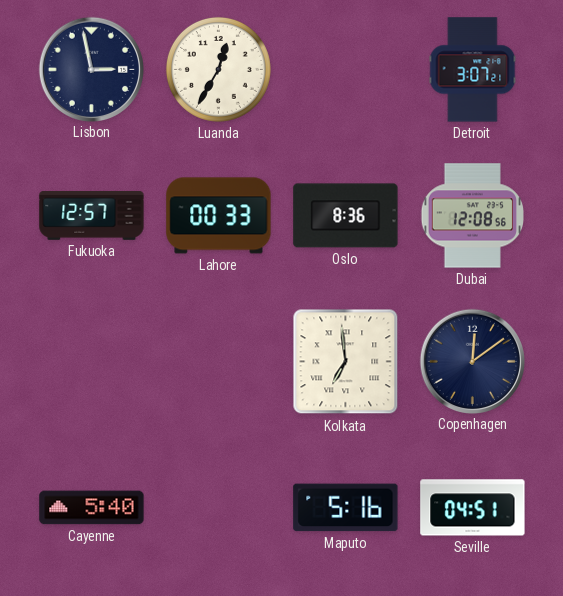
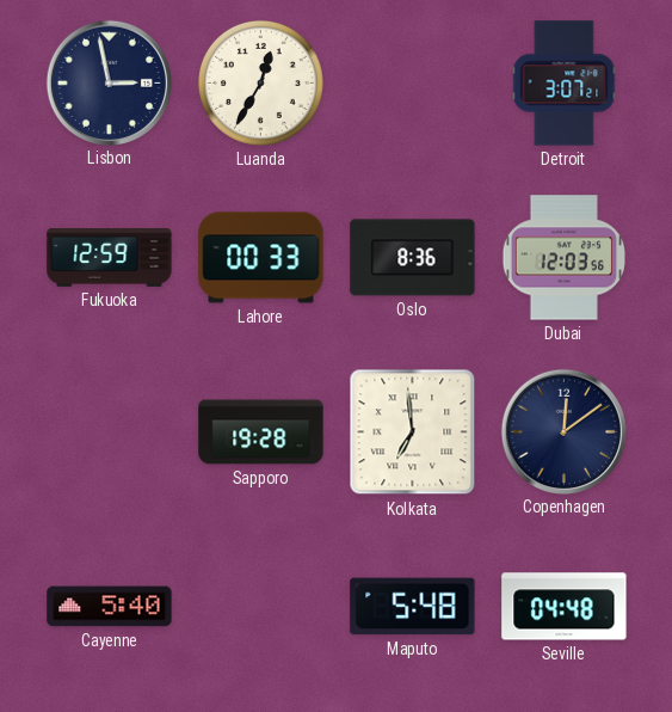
Fukuoka: 12:57 -> 12:59
Dubai: 12:08 -> 12:03
Sapporo: none -> 19:28
Maputo: 5:16 -> 5:48
Seville: 04:51 -> 04:48
